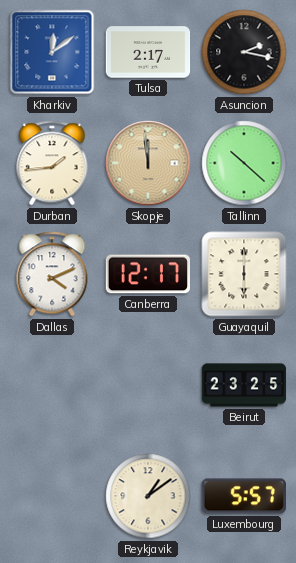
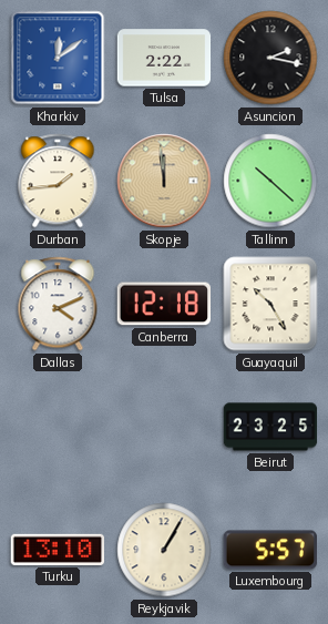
Tulsa: 2:17 -> 2:22
Canberra: 12:17 -> 12:18
Guayaquil: 6:00 -> 10:25
Turku: none -> 13:10
Reykjavik: 1:09 -> 1:05
